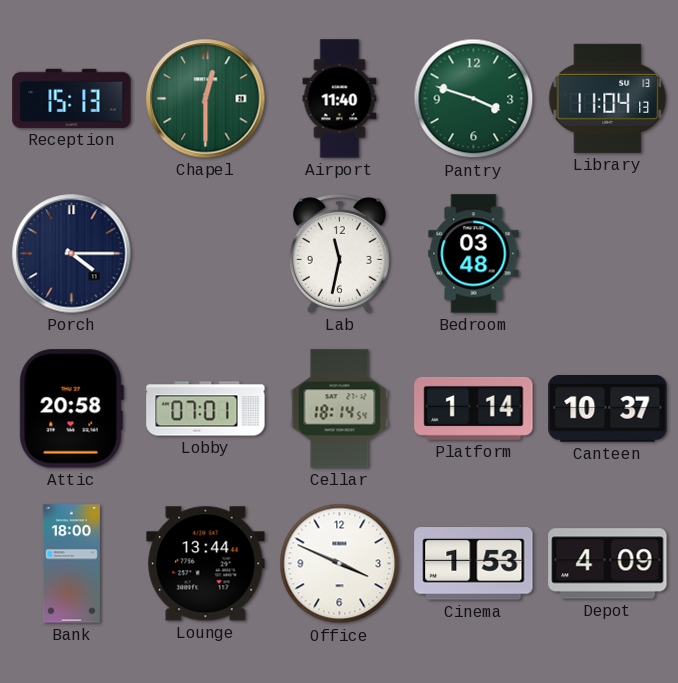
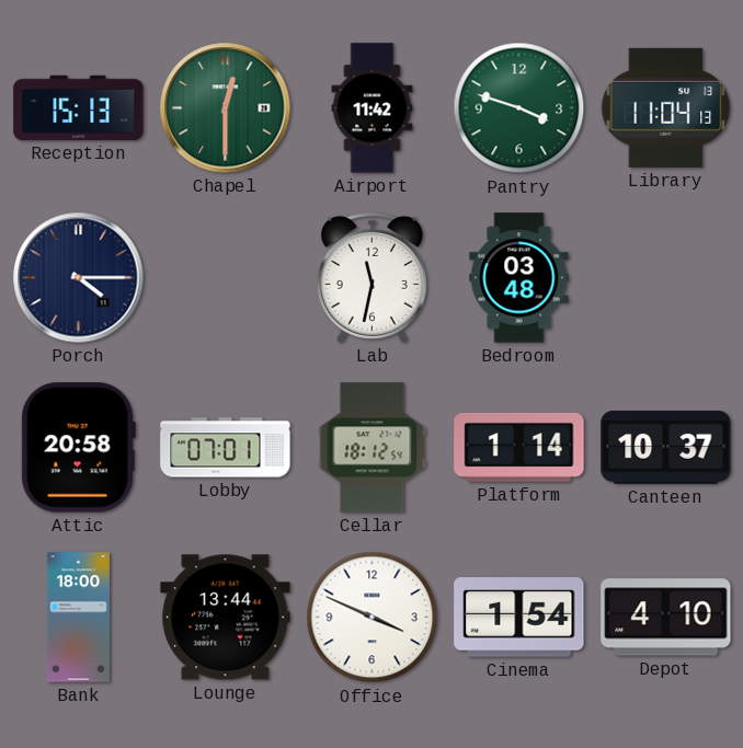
Airport: 11:40 -> 11:42
Cellar: 18:14 -> 18:12
Cinema: 1:53 -> 1:54
Depot: 4:09 -> 4:10
